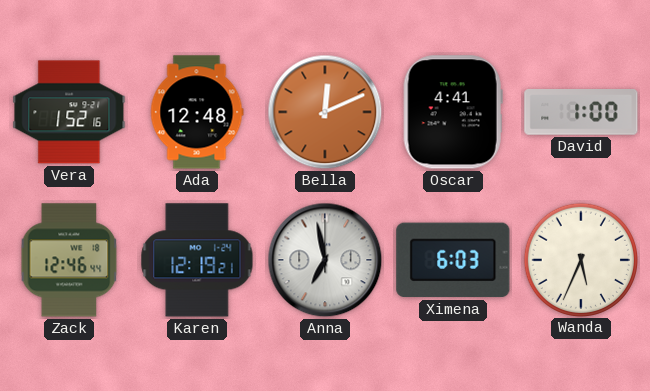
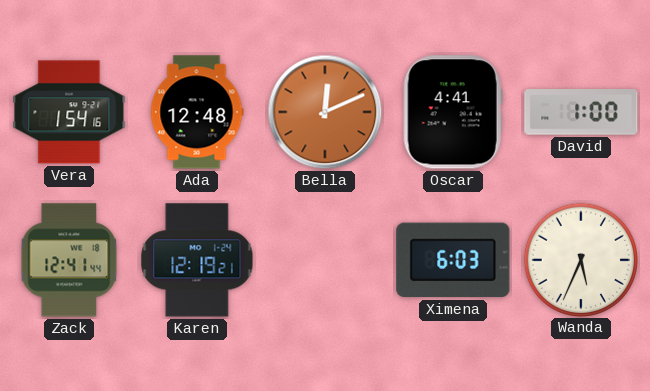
Vera: 1:52 -> 1:54
Zack: 12:46 -> 12:41
Anna: 6:58 -> none
